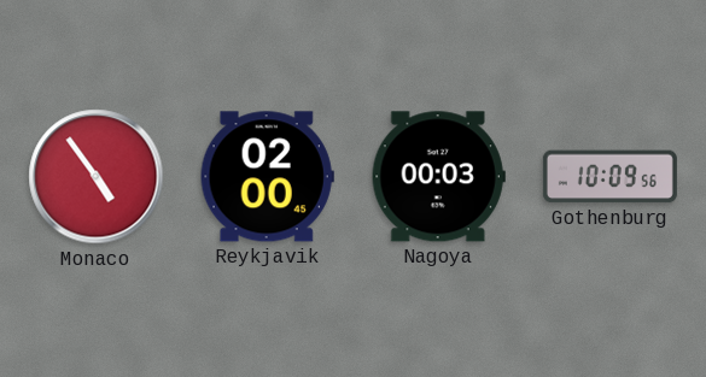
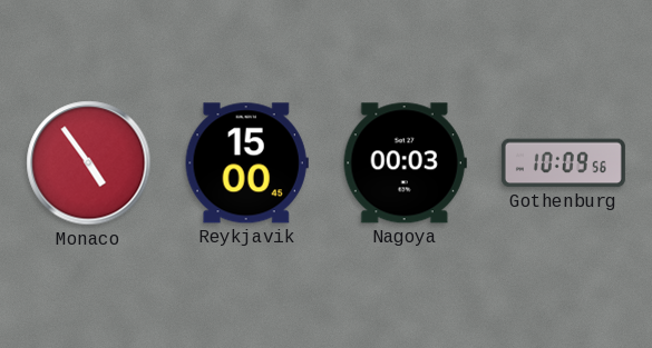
Reykjavik: 02:00 -> 15:00
